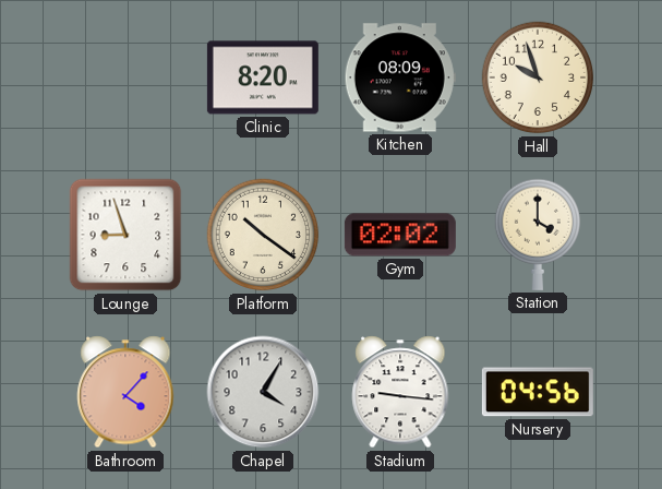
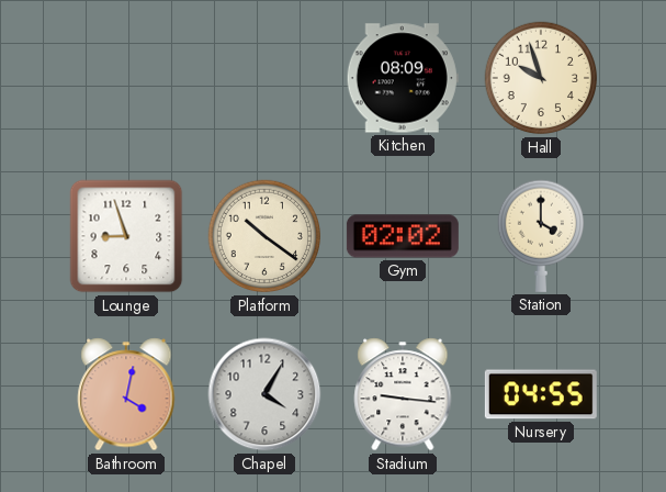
Clinic: 8:20 -> none
Bathroom: 4:07 -> 4:02
Nursery: 04:56 -> 04:55
